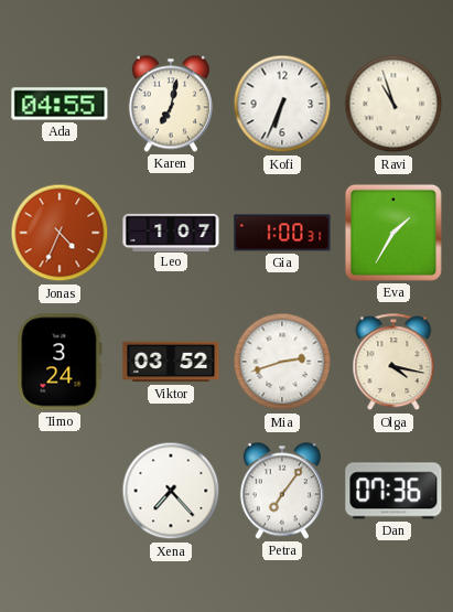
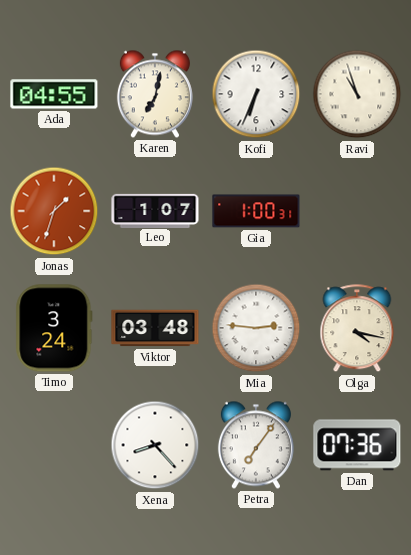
Jonas: 4:34 -> 1:33
Eva: 1:35 -> none
Viktor: 03:52 -> 03:48
Mia: 2:42 -> 2:46
Xena: 7:23 -> 8:23
